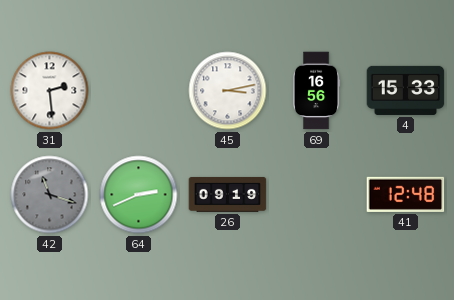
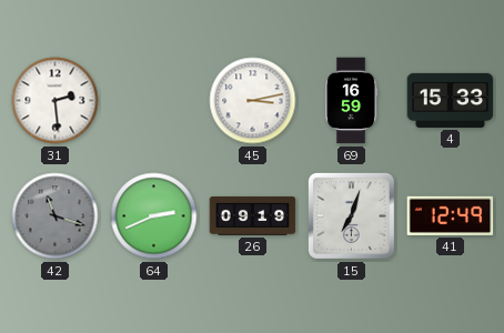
69: 16:56 -> 16:59
15: none -> 7:03
41: 12:48 -> 12:49
